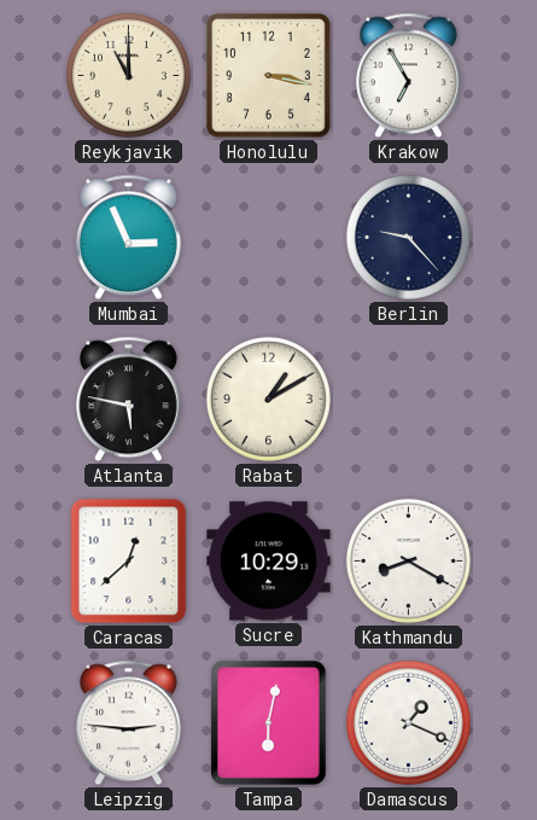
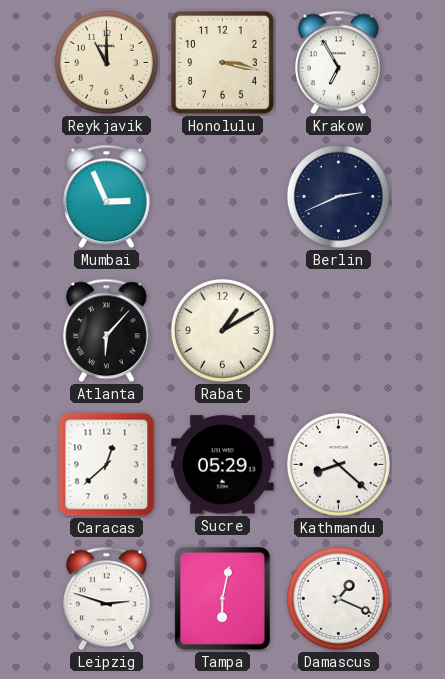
Berlin: 9:23 -> 2:41
Atlanta: 5:47 -> 6:07
Sucre: 10:29 -> 05:29
Kathmandu: 8:20 -> 8:22
Leipzig: 2:46 -> 2:48
